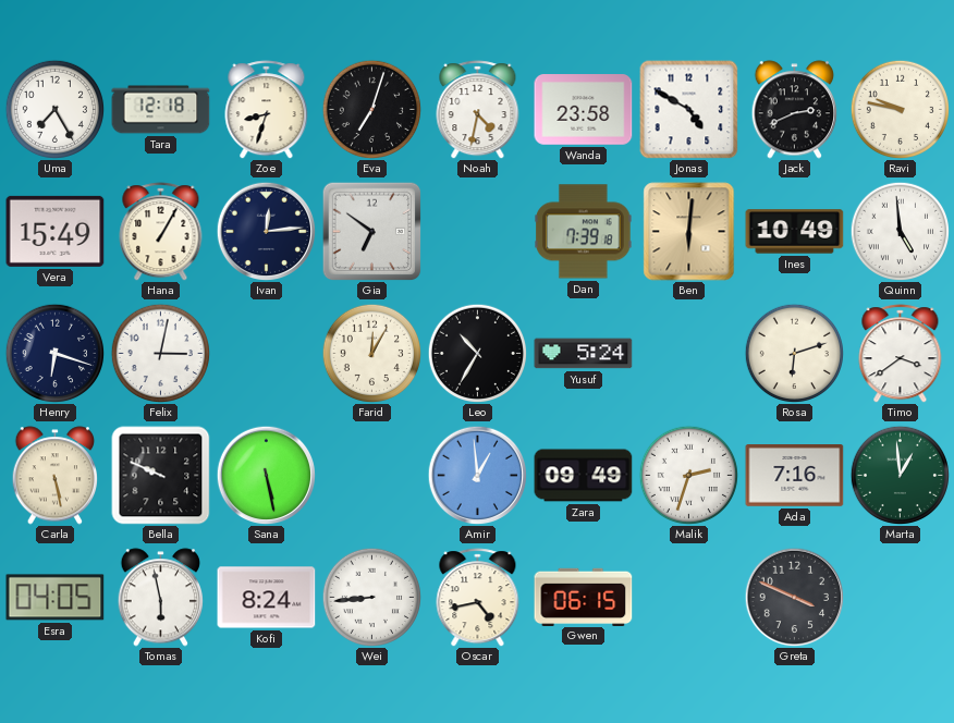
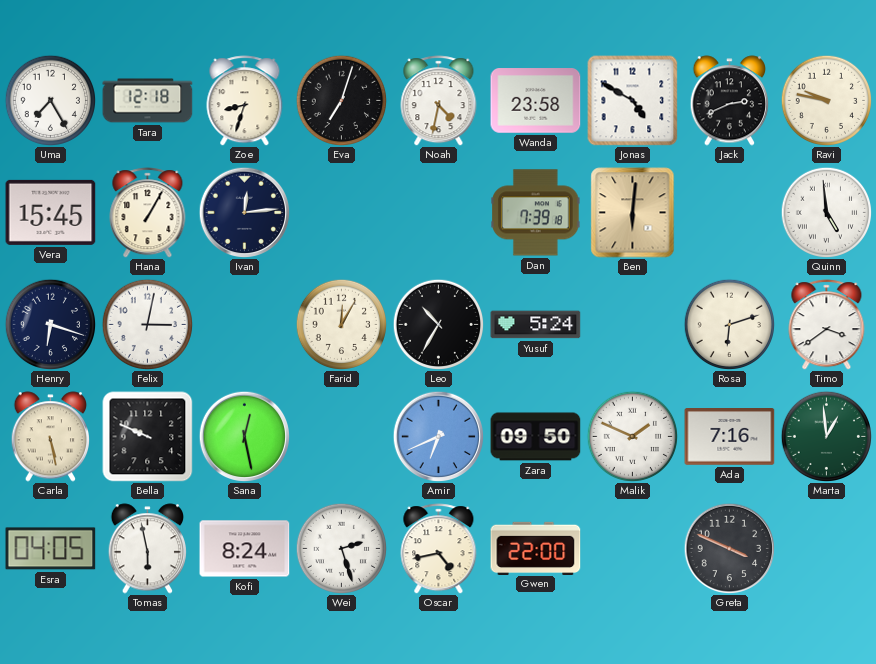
Vera: 15:49 -> 15:45
Gia: 6:51 -> none
Ines: 10:49 -> none
Sana: 5:28 -> 12:28
Amir: 12:59 -> 6:41
Zara: 09:49 -> 09:50
Malik: 2:33 -> 1:49
Wei: 8:44 -> 2:27
Gwen: 06:15 -> 22:00
